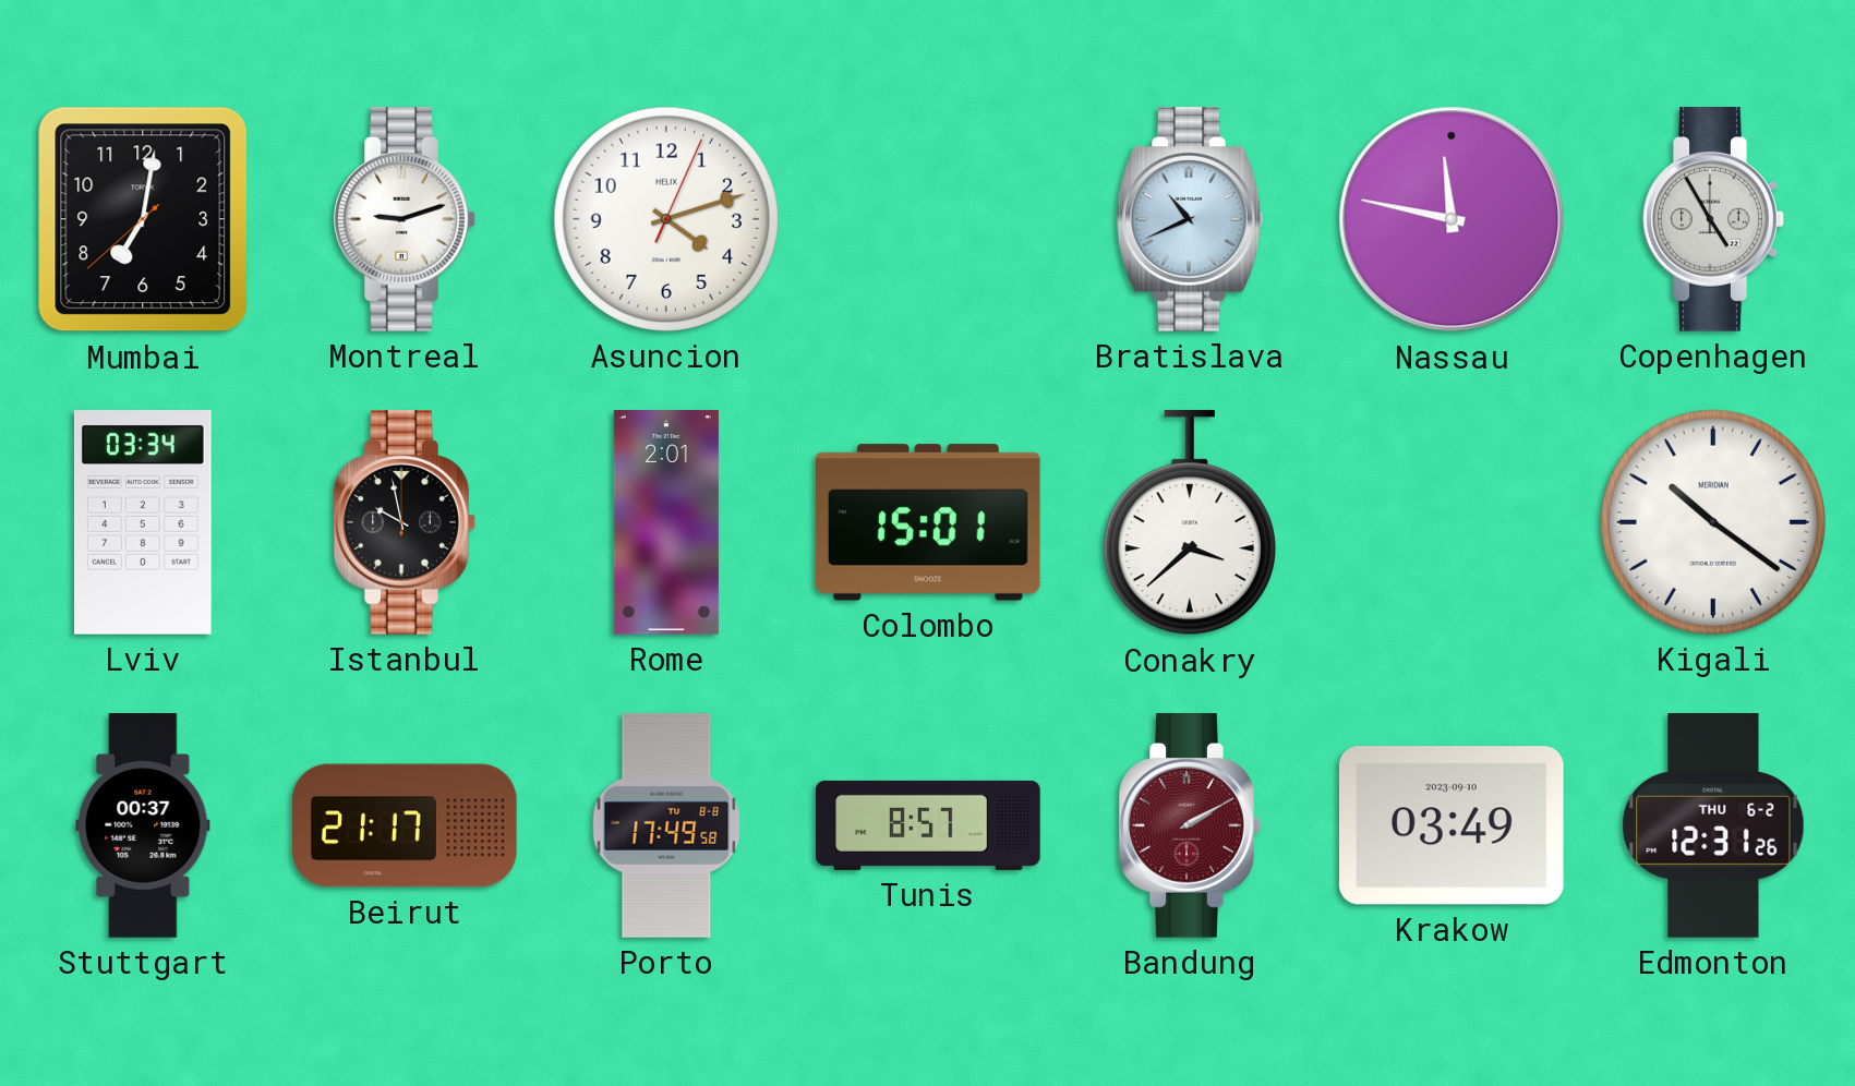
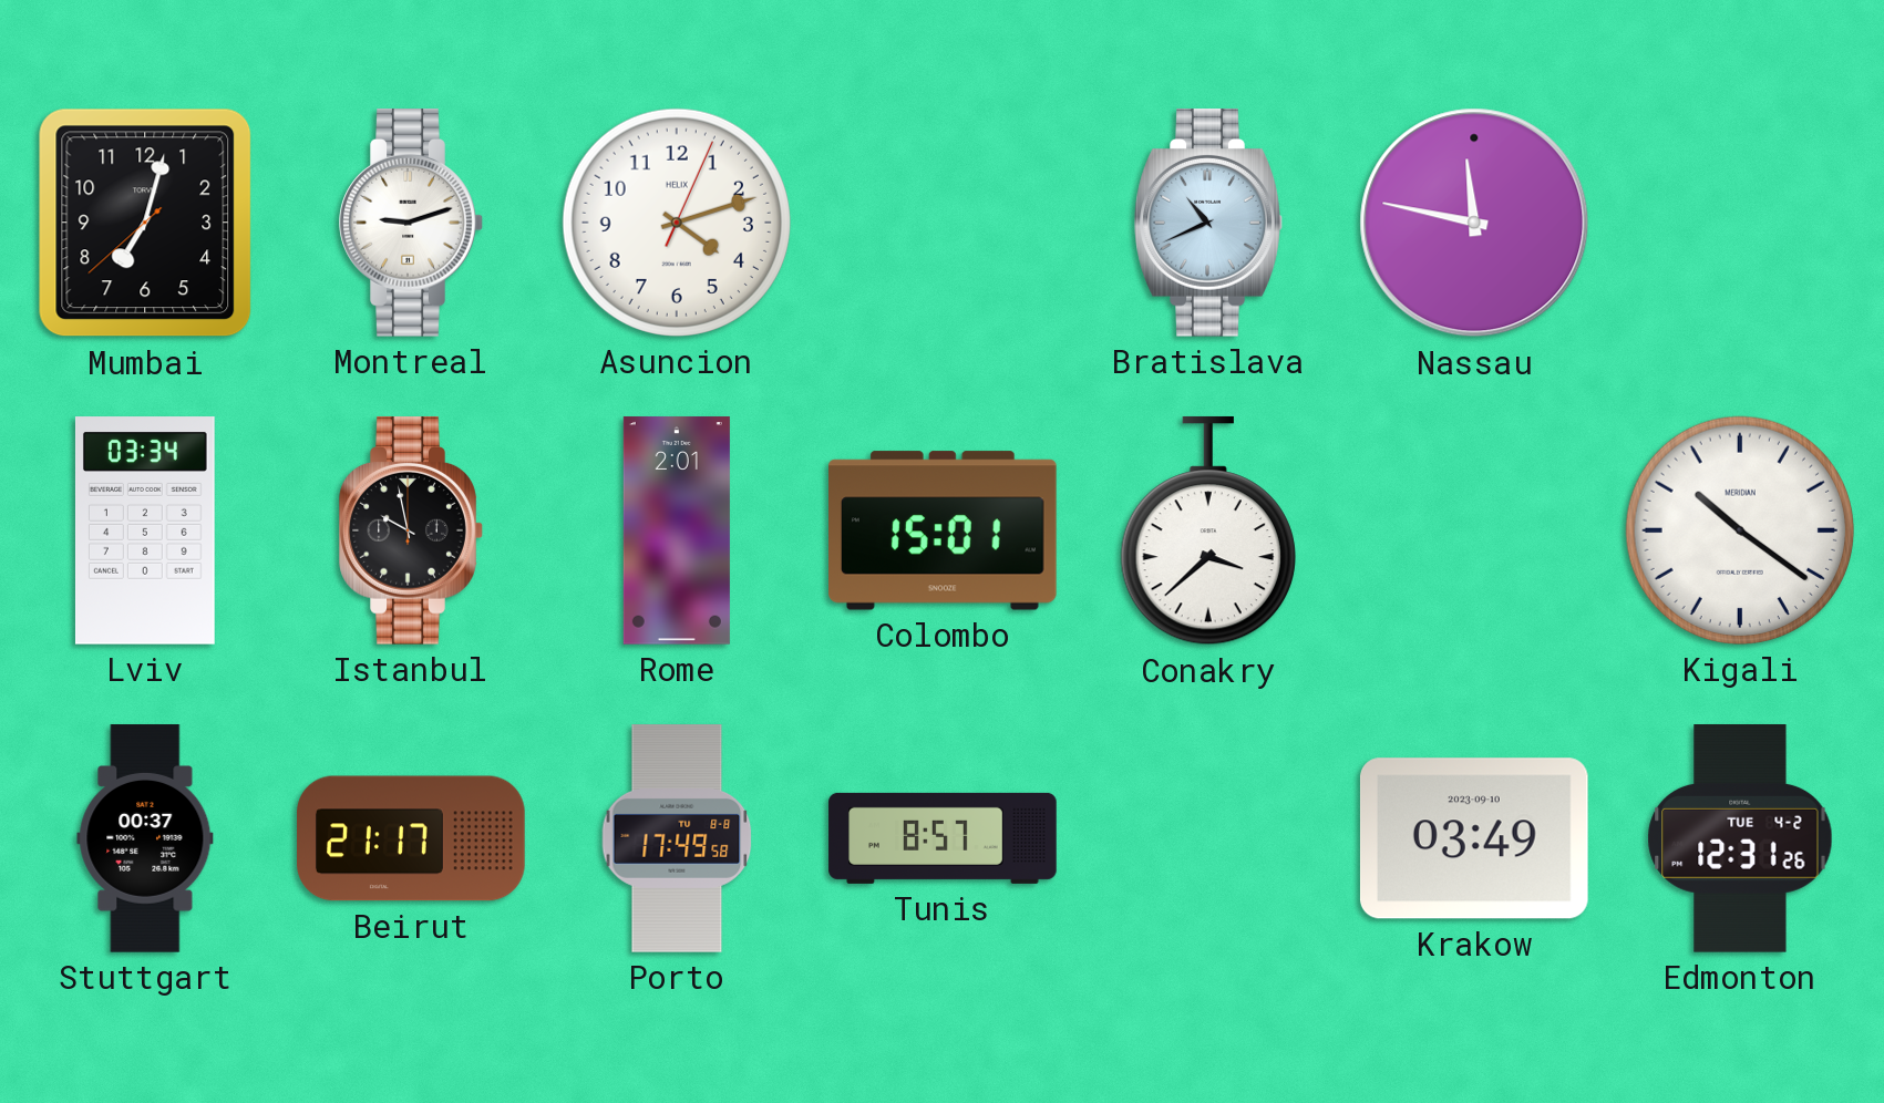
Mumbai: 7:01 -> 7:02
Copenhagen: 4:55 -> none
Bandung: 2:10 -> none
Edmonton date: THU 6-2 -> TUE 4-2
